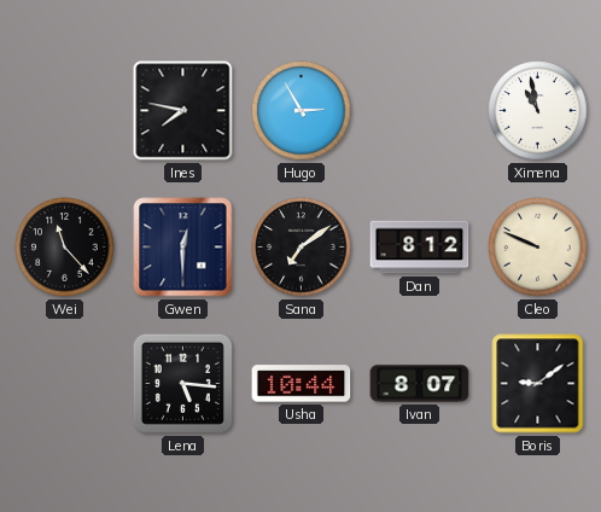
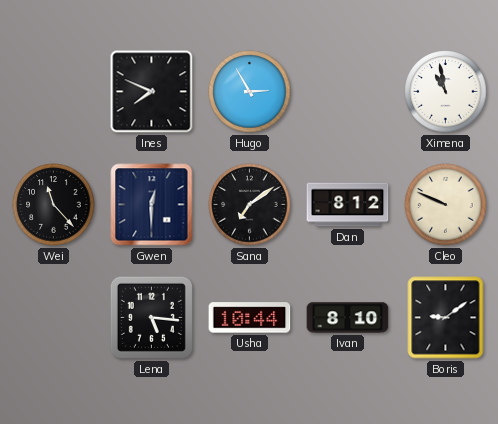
Ines: 7:47 -> 7:49
Ivan: 8:07 -> 8:10
